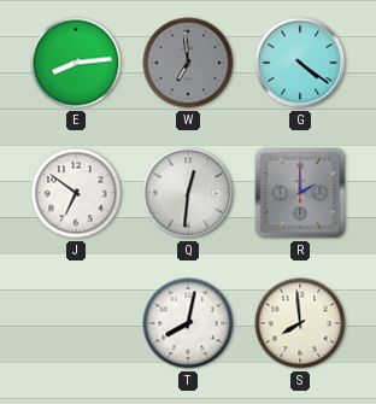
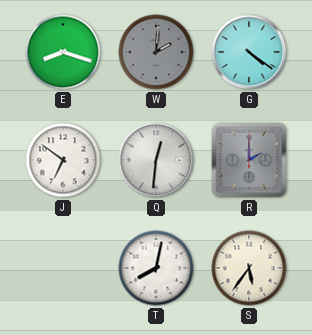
E: 8:14 -> 8:18
W: 6:59 -> 2:01
S: 7:59 -> 5:36
